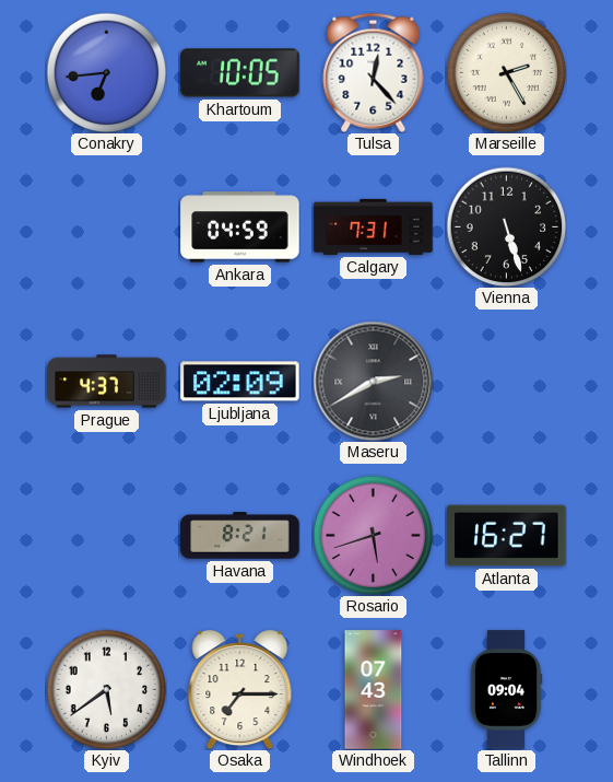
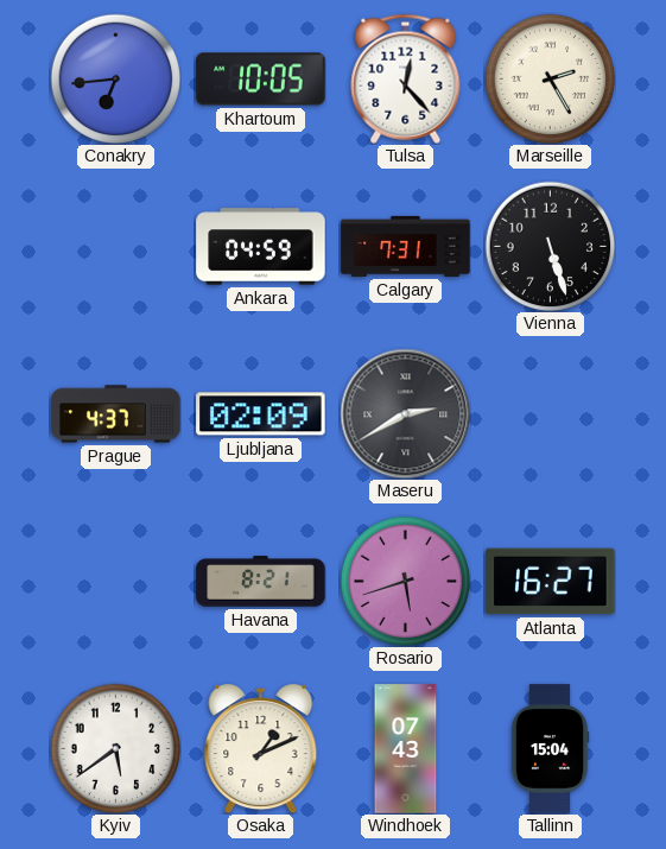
Osaka: 7:15 -> 1:11
Tallinn: 09:04 -> 15:04
